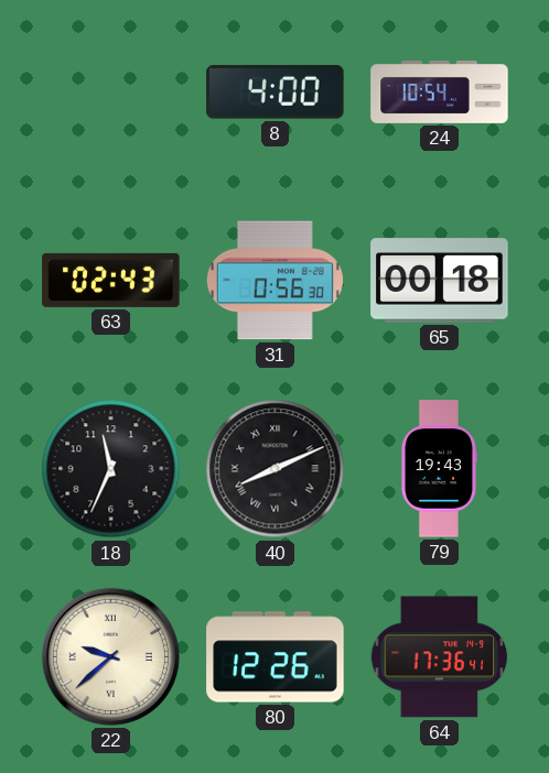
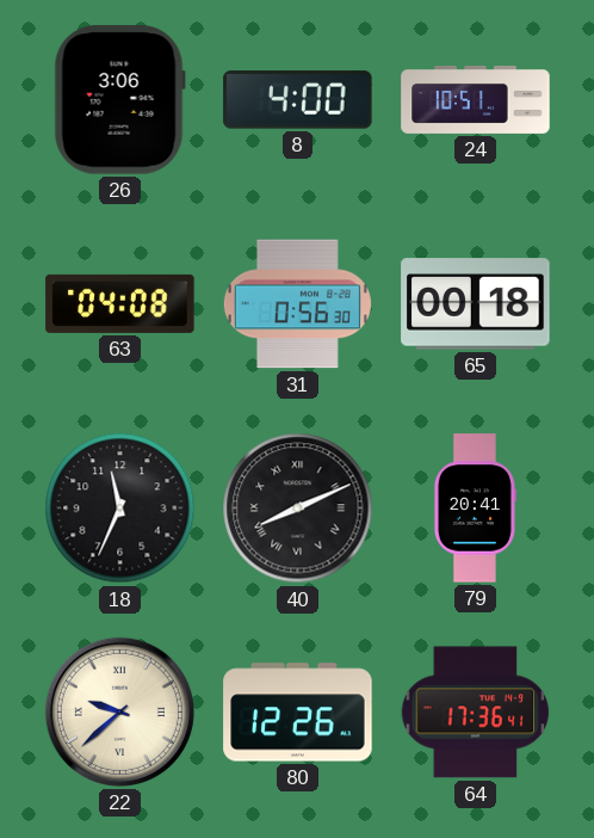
26: none -> 3:06
24: 10:54 -> 10:51
63: 02:43 -> 04:08
79: 19:43 -> 20:41
